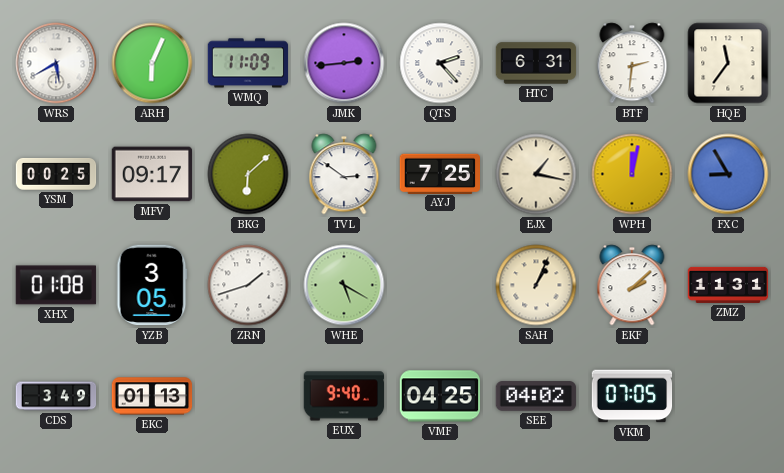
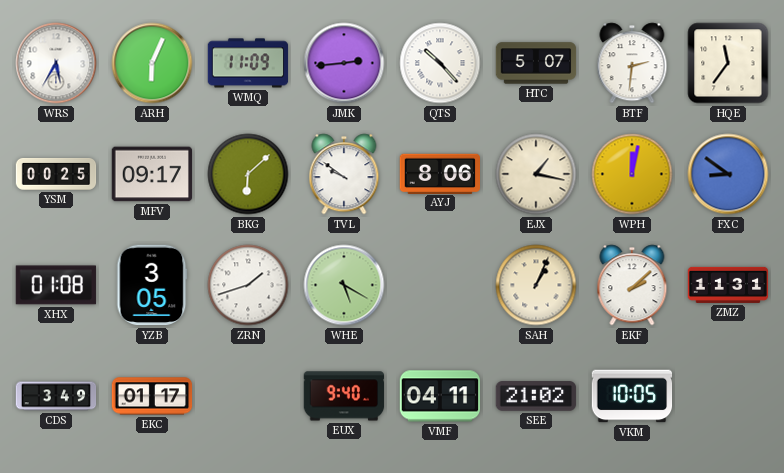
WRS: 5:40 -> 5:35
QTS: 2:23 -> 10:23
HTC: 6:31 -> 5:07
TVL: 2:51 -> 9:51
AYJ: 7:25 -> 8:06
FXC: 8:55 -> 8:51
EKC: 01:13 -> 01:17
VMF: 04:25 -> 04:11
SEE: 04:02 -> 21:02
VKM: 07:05 -> 10:05
